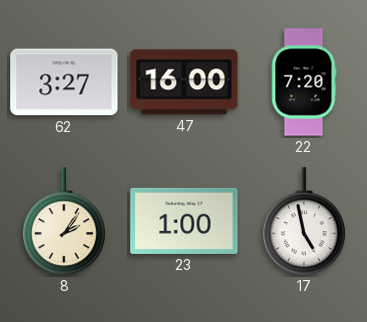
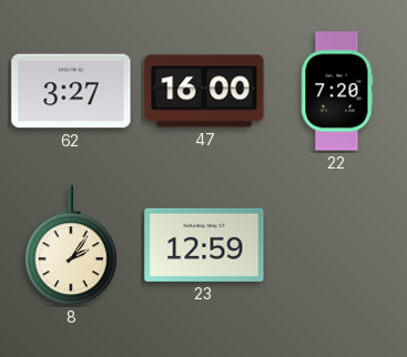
23: 1:00 -> 12:59
17: 4:58 -> none
